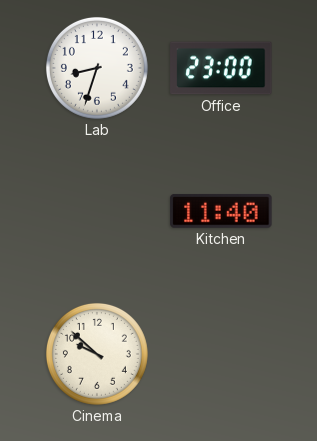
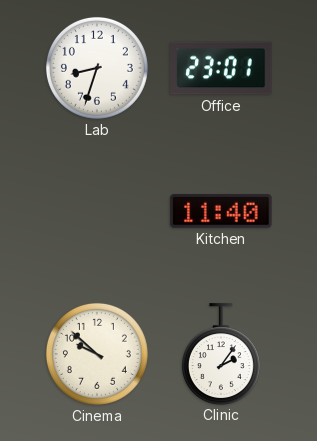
Office: 23:00 -> 23:01
Clinic: none -> 2:06
